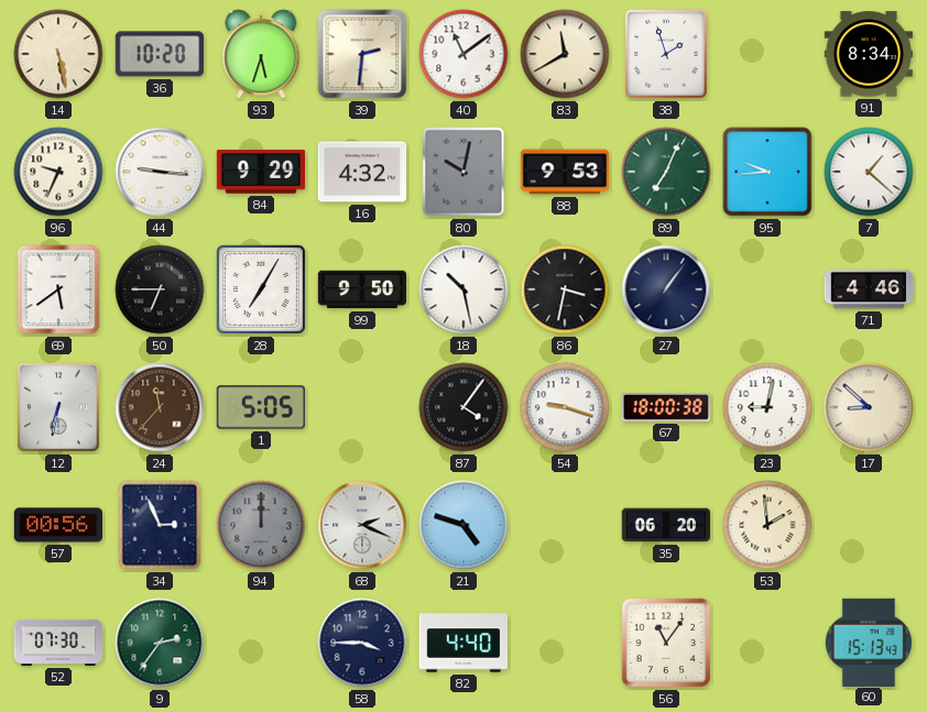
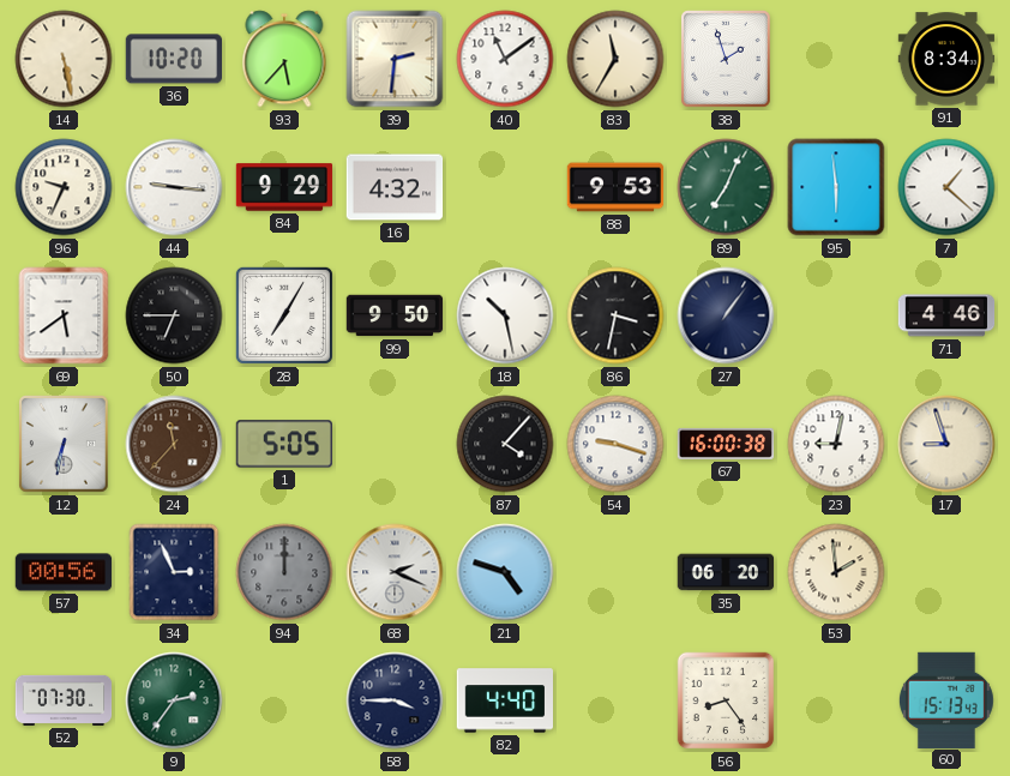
93: 5:33 -> 5:37
83: 11:40 -> 11:35
80: 10:02 -> none
95: 9:44 -> 5:59
87: 4:06 -> 4:07
67: 18:00 -> 16:00
17: 8:52 -> 8:57
56: 11:06 -> 8:24
